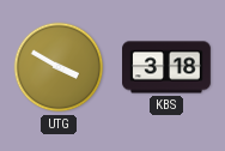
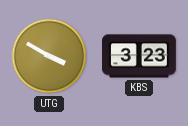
KBS: 3:18 -> 3:23
